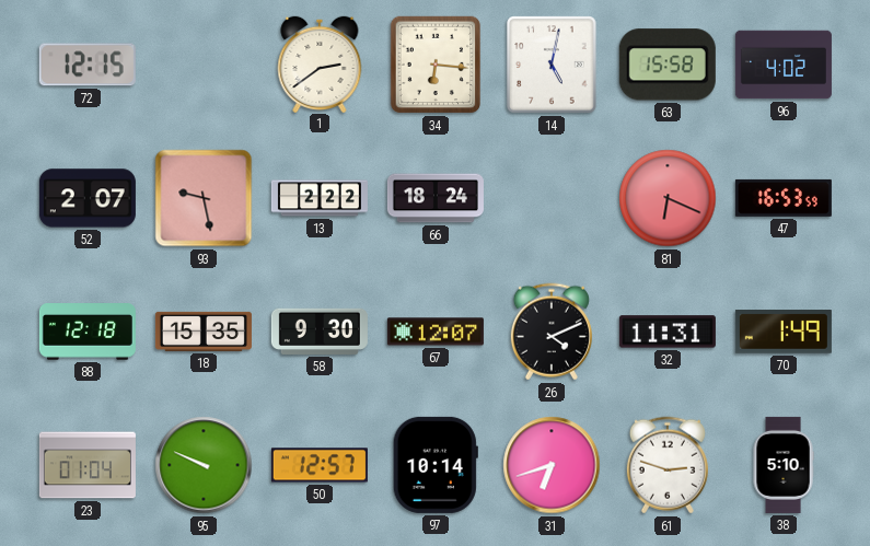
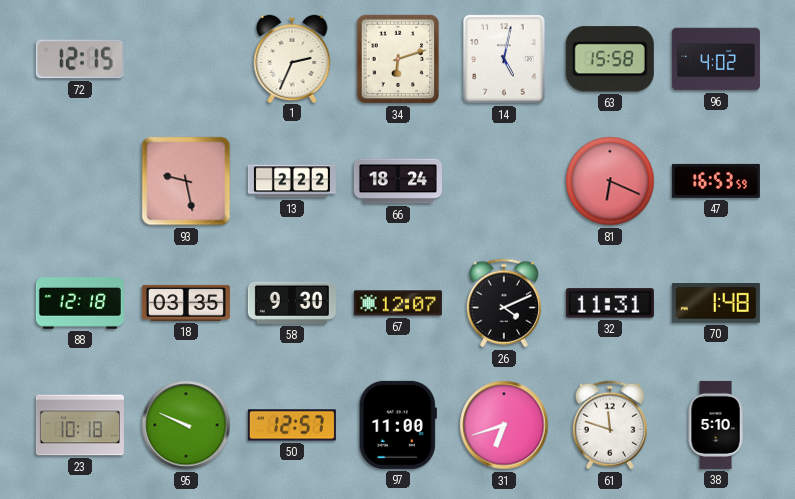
1: 2:39 -> 2:34
34: 6:16 -> 6:12
52: 2:07 -> none
18: 15:35 -> 03:35
70: 1:49 -> 1:48
23: 01:04 -> 10:18
97: 10:14 -> 11:00
61: 2:48 -> 11:48
